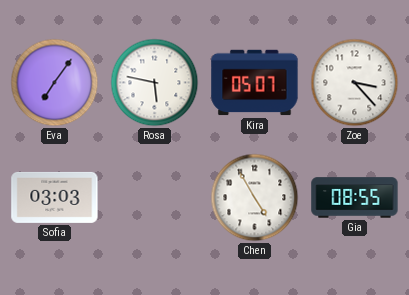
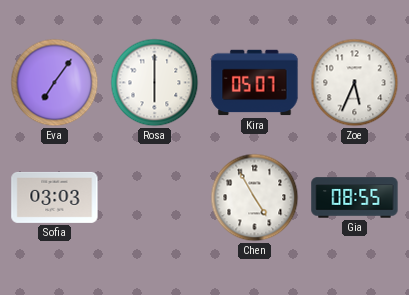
Rosa: 5:47 -> 6:00
Zoe: 3:23 -> 5:34
